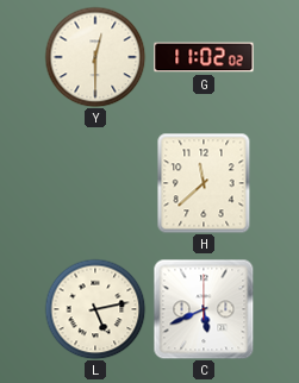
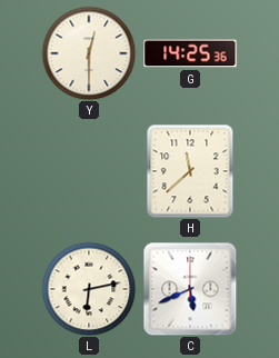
G: 11:02 -> 14:25
L: 5:13 -> 6:13
